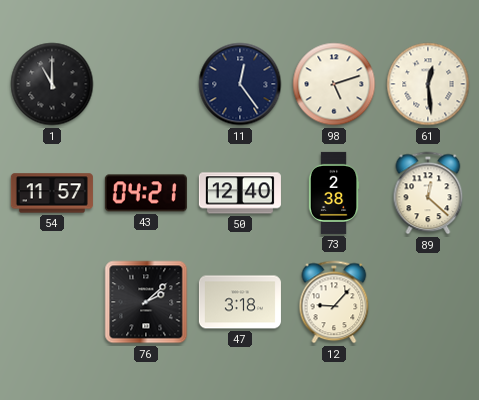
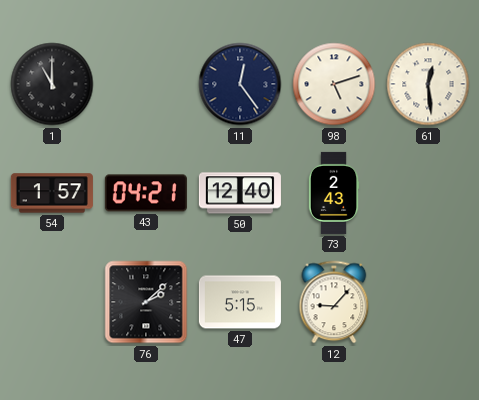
54: 11:57 -> 1:57
73: 2:38 -> 2:43
89: 12:22 -> none
47: 3:18 -> 5:15
